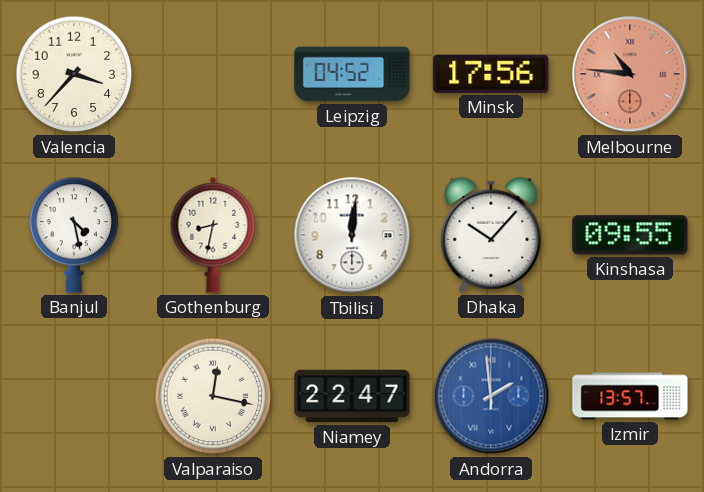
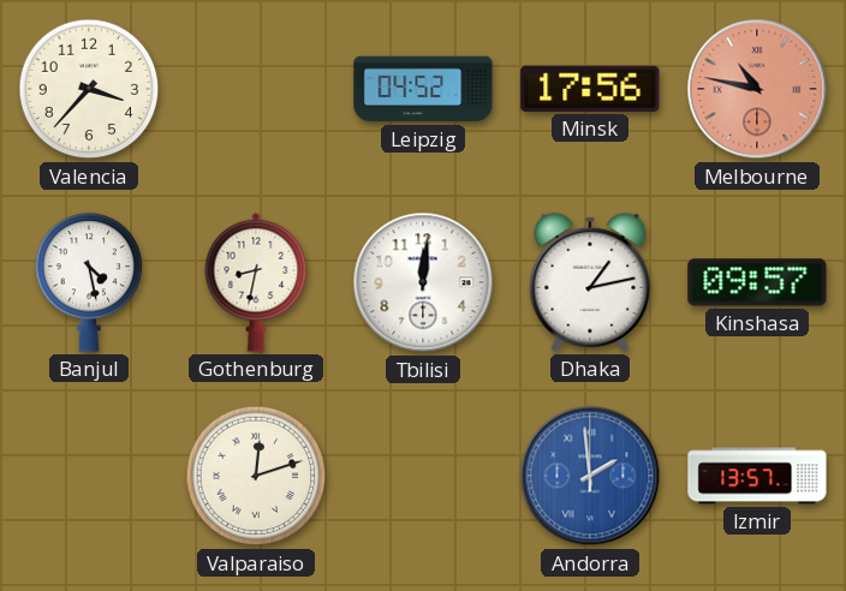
Melbourne: 10:46 -> 10:47
Dhaka: 10:07 -> 1:13
Kinshasa: 09:55 -> 09:57
Valparaiso: 12:17 -> 12:12
Niamey: 22:47 -> none
